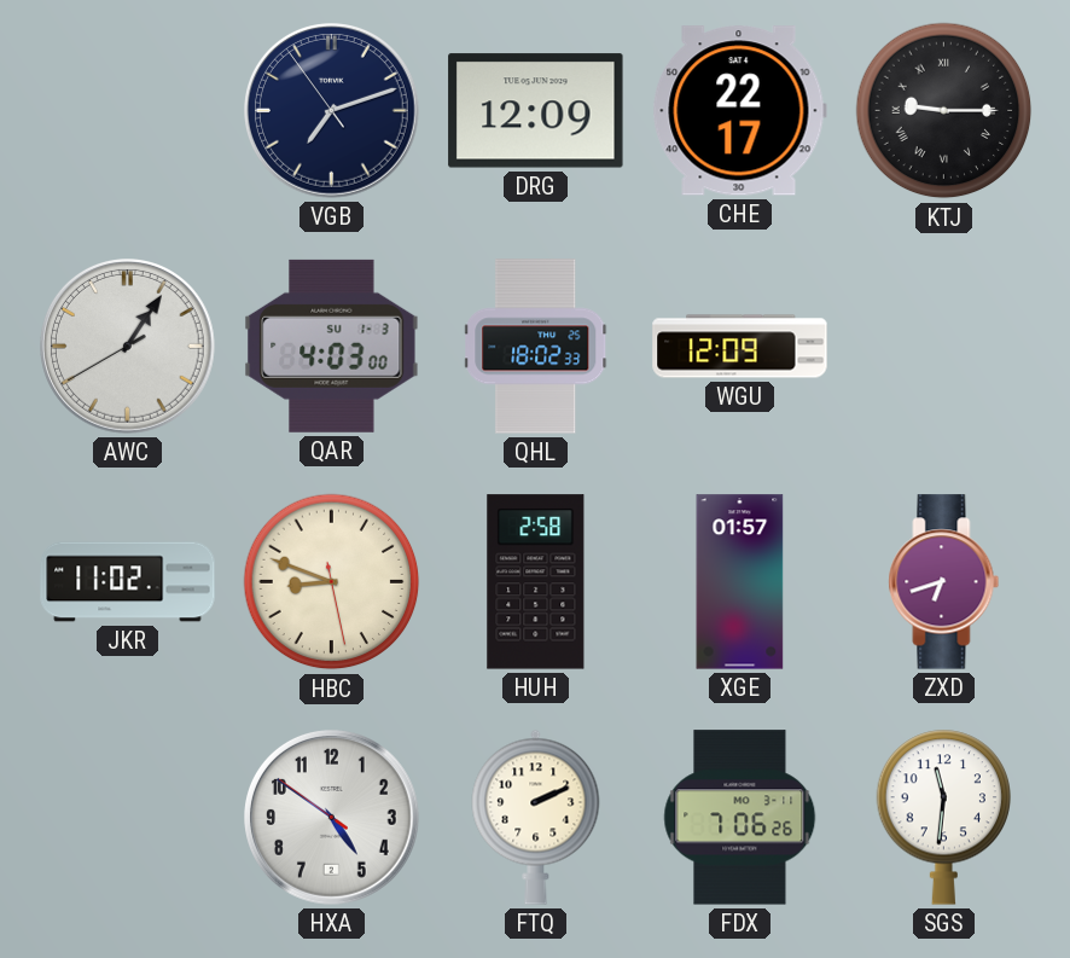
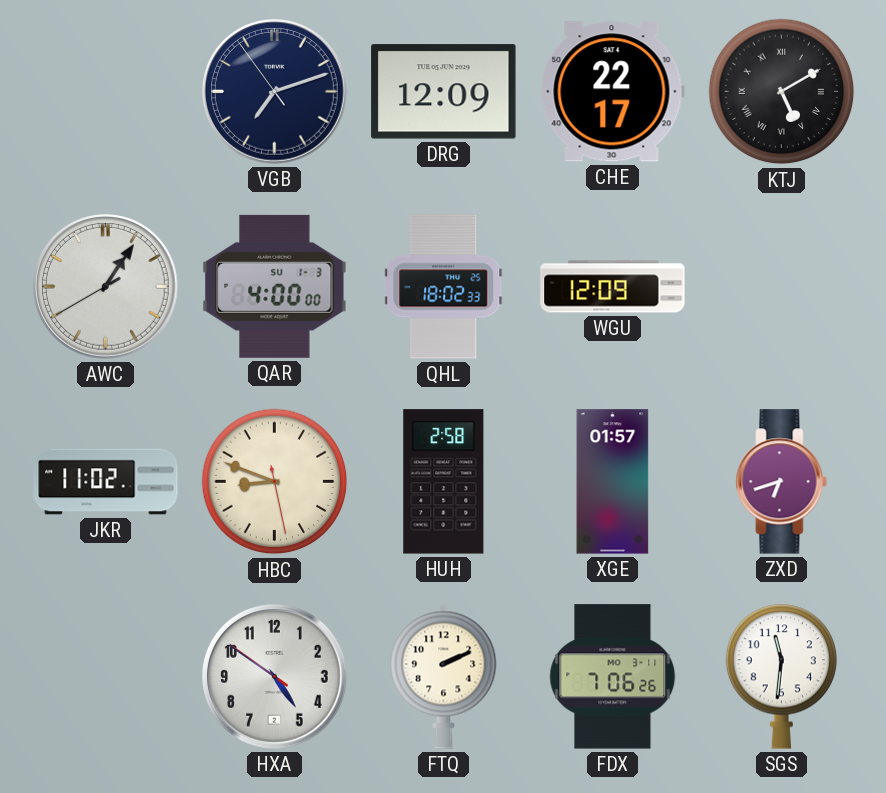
KTJ: 9:15 -> 5:10
QAR: 4:03 -> 4:00
